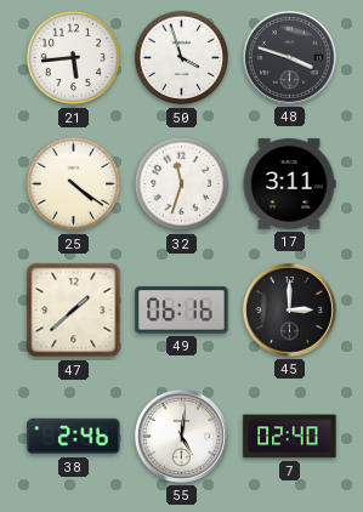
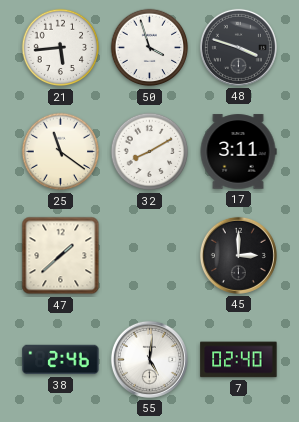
25: 4:21 -> 11:21
32: 11:33 -> 8:10
49: 06:16 -> none
